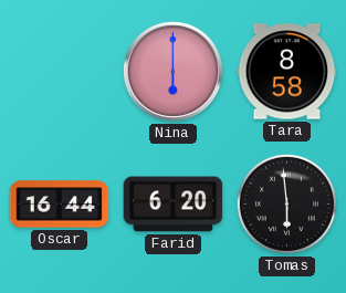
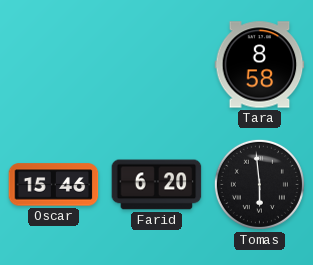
Nina: 6:00 -> none
Oscar: 16:44 -> 15:46
